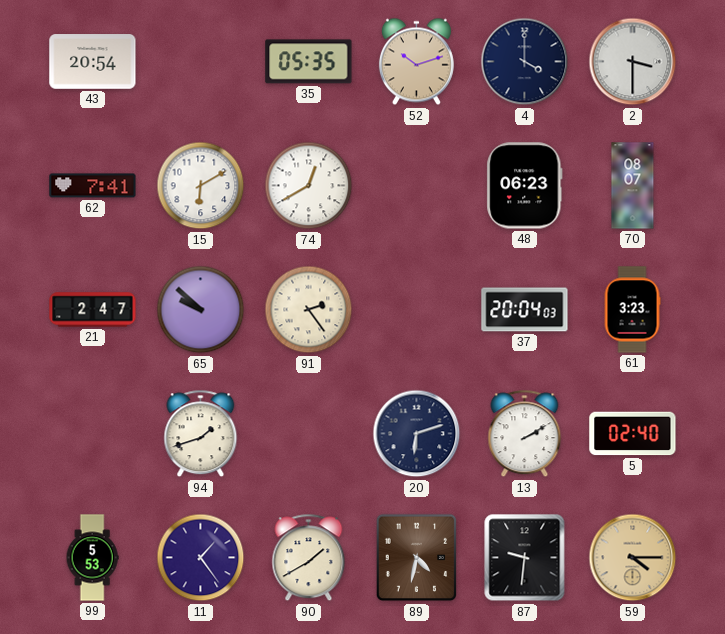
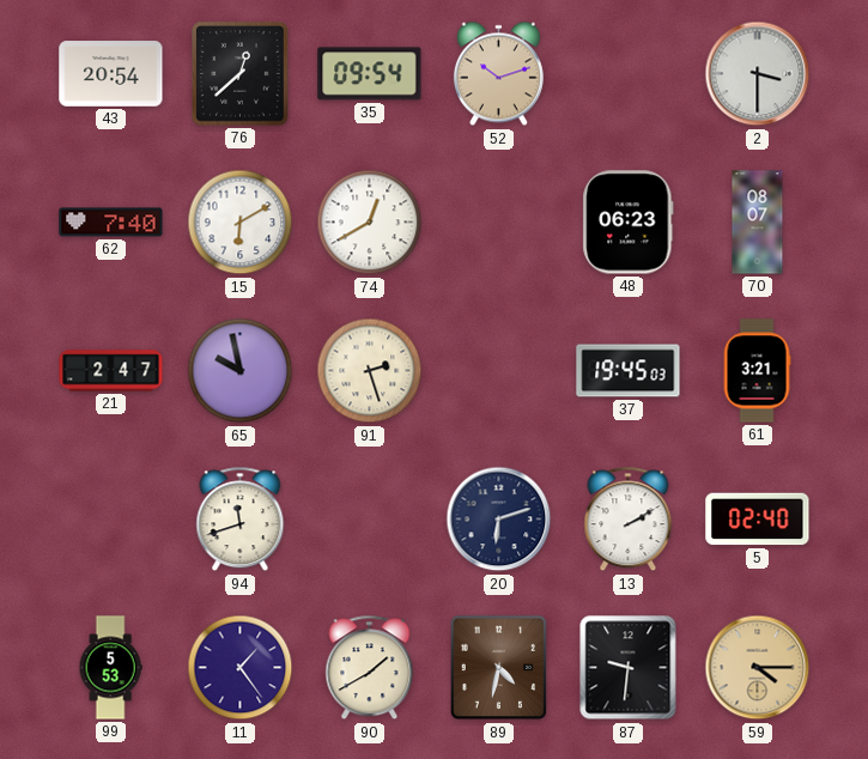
76: none -> 12:38
35: 05:35 -> 09:54
4: 4:00 -> none
62: 7:41 -> 7:40
65: 9:52 -> 9:58
91: 2:24 -> 2:27
37: 20:04 -> 19:45
61: 3:23 -> 3:21
94: 1:42 -> 11:42
